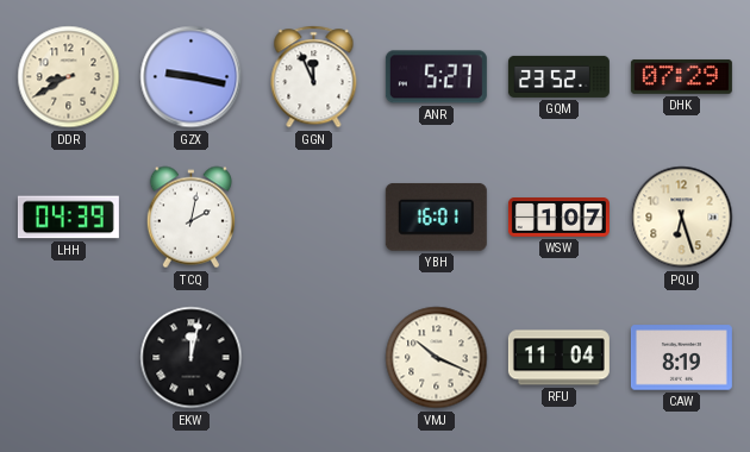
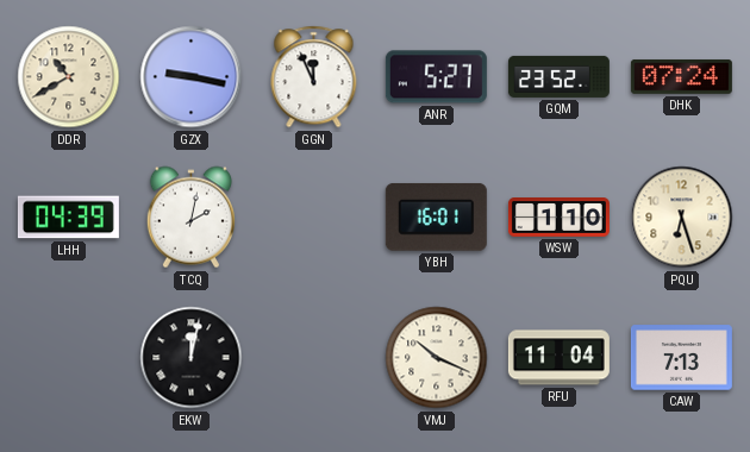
DDR: 8:40 -> 10:40
DHK: 07:29 -> 07:24
WSW: 1:07 -> 1:10
CAW: 8:19 -> 7:13
